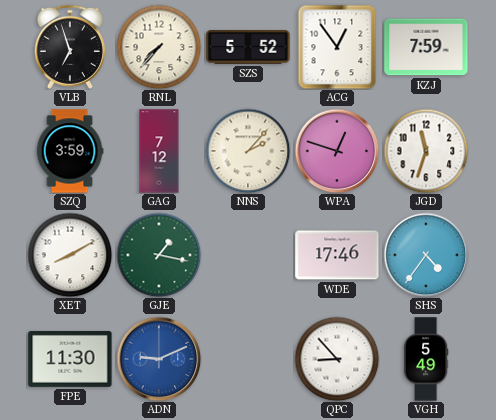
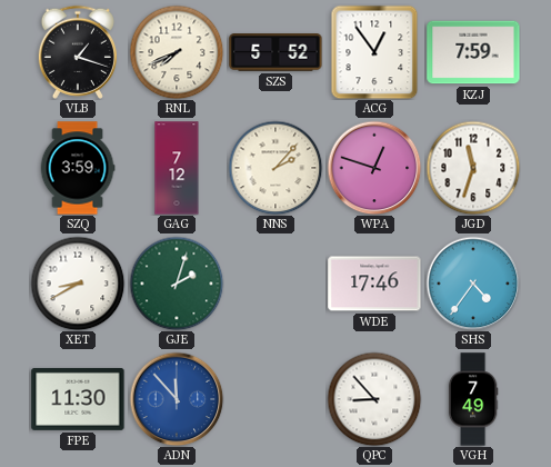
VLB: 6:57 -> 1:18
RNL: 7:37 -> 7:41
XET: 8:10 -> 8:40
GJE: 1:17 -> 2:03
ADN: 9:11 -> 11:53
VGH: 5:49 -> 7:49
